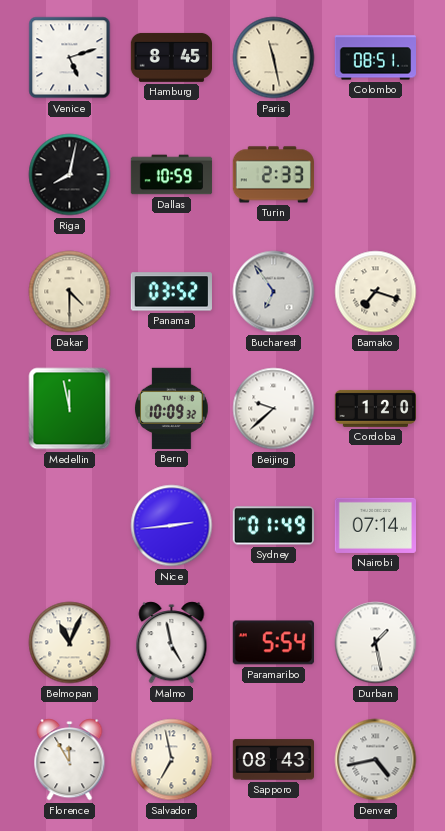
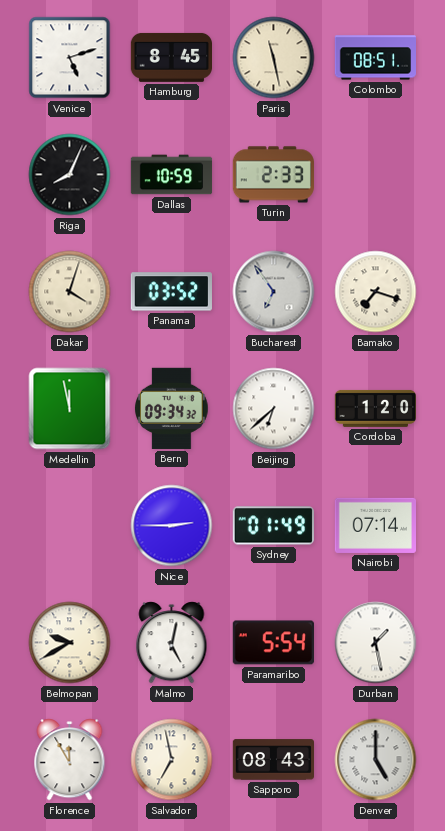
Riga: 8:02 -> 8:04
Dakar: 4:30 -> 4:03
Bern: 10:09 -> 09:34
Beijing: 9:38 -> 6:38
Nice: 2:44 -> 2:45
Belmopan: 11:04 -> 9:40
Malmo: 4:58 -> 5:02
Denver: 4:43 -> 5:00
